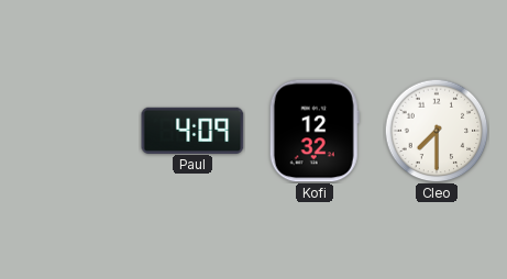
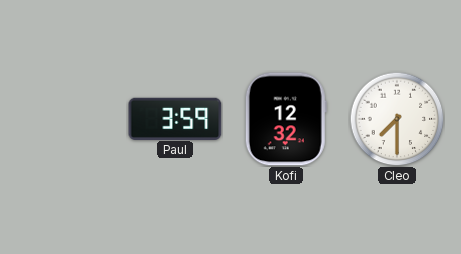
Paul: 4:09 -> 3:59
